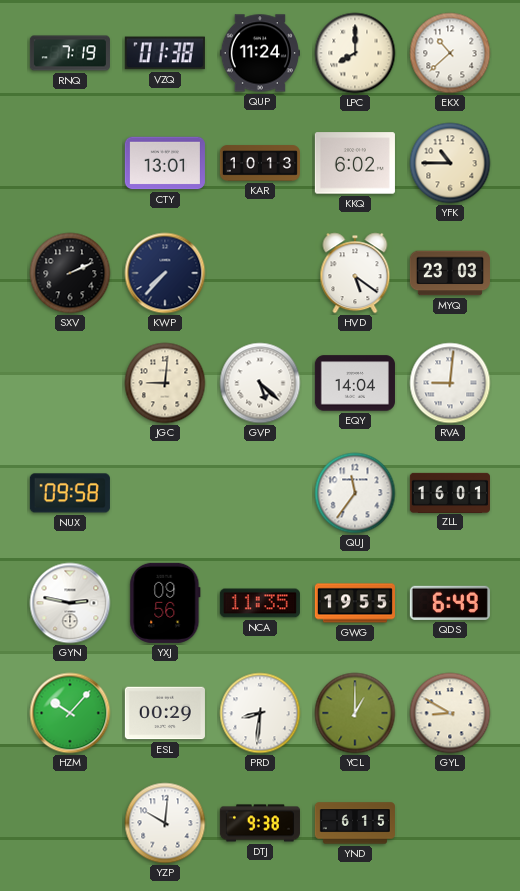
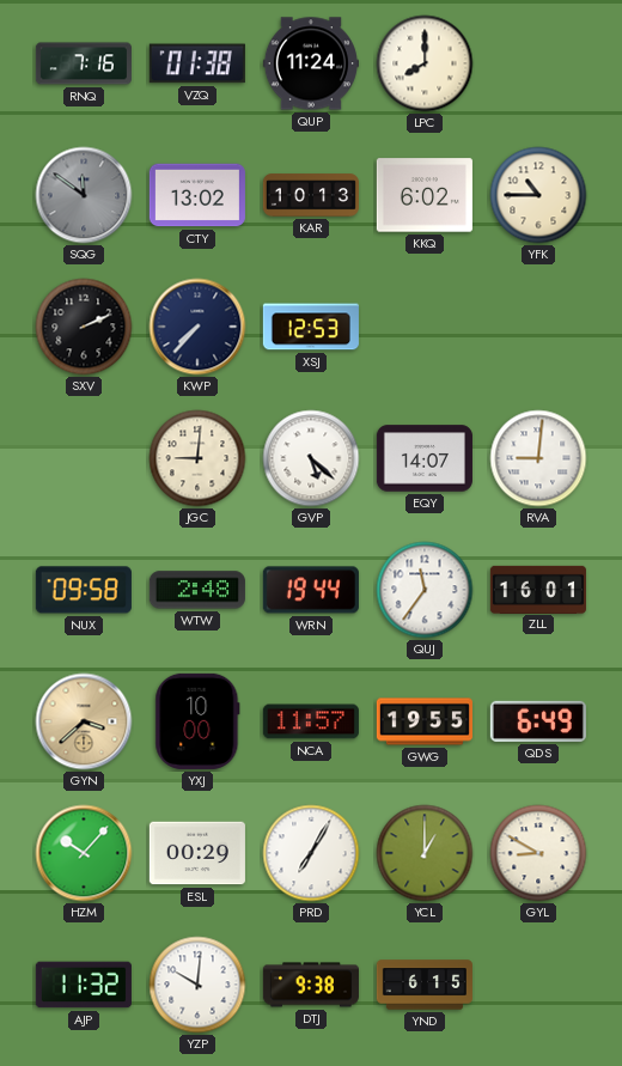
RNQ: 7:19 -> 7:16
EKX: 10:38 -> none
SQG: none -> 11:51
CTY: 13:01 -> 13:02
XSJ: none -> 12:53
HVD: 5:21 -> none
MYQ: 23:03 -> none
EQY: 14:04 -> 14:07
WTW: none -> 2:48
WRN: none -> 19:44
GYN: 2:47 -> 3:38
GYN dial: white -> champagne
YXJ: 09:56 -> 10:00
NCA: 11:35 -> 11:57
PRD: 8:31 -> 7:05
AJP: none -> 11:32
